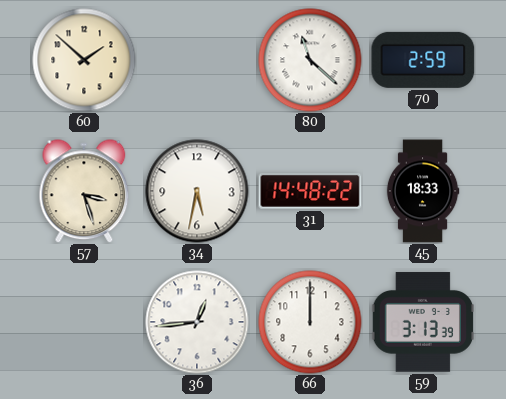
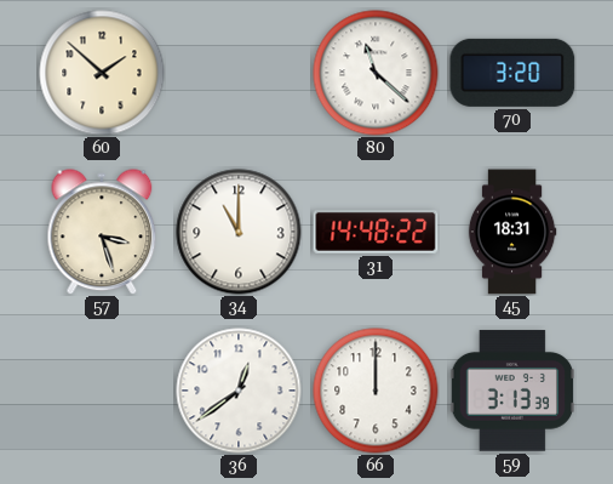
70: 2:59 -> 3:20
34: 5:32 -> 11:00
45: 18:33 -> 18:31
36: 12:44 -> 12:39
